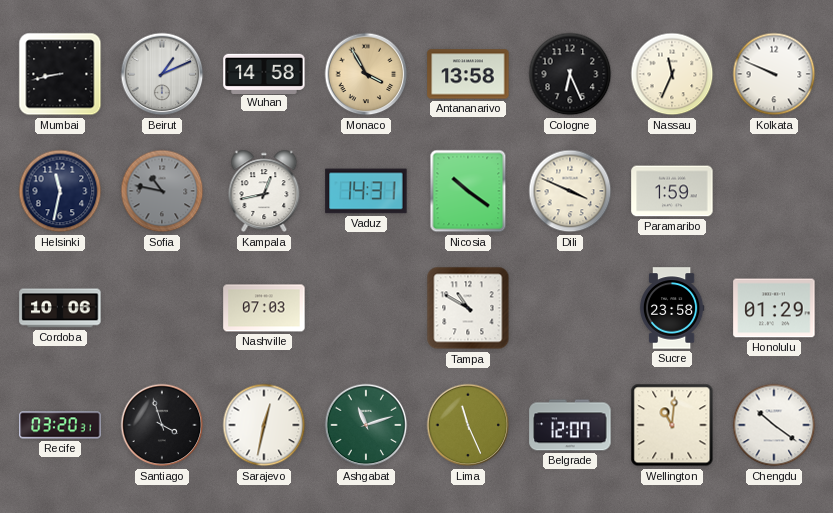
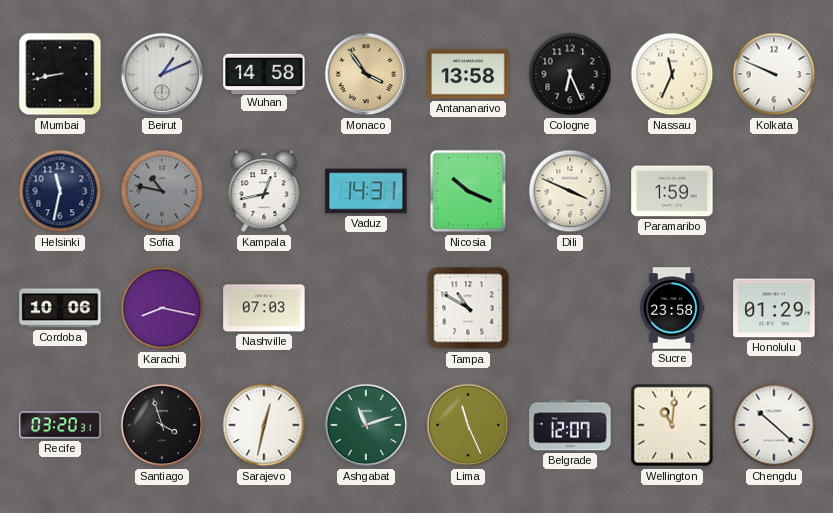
Monaco: 3:55 -> 3:54
Nicosia: 10:21 -> 10:19
Karachi: none -> 8:17
Chengdu: 10:21 -> 10:22
